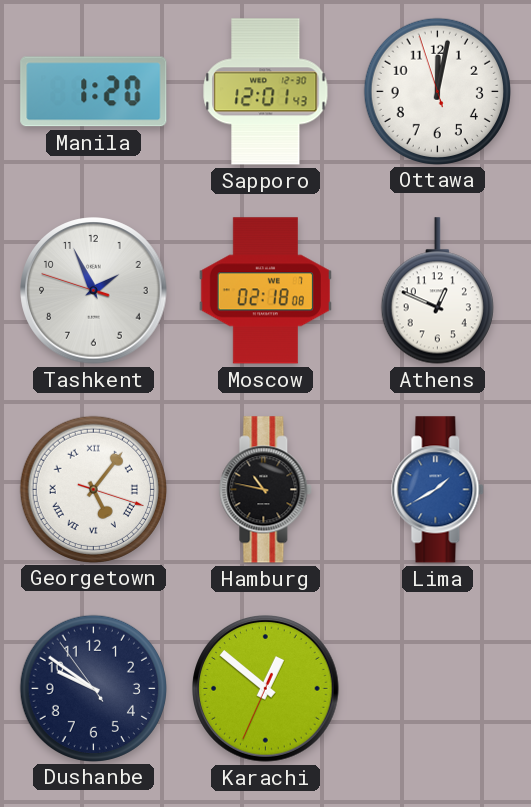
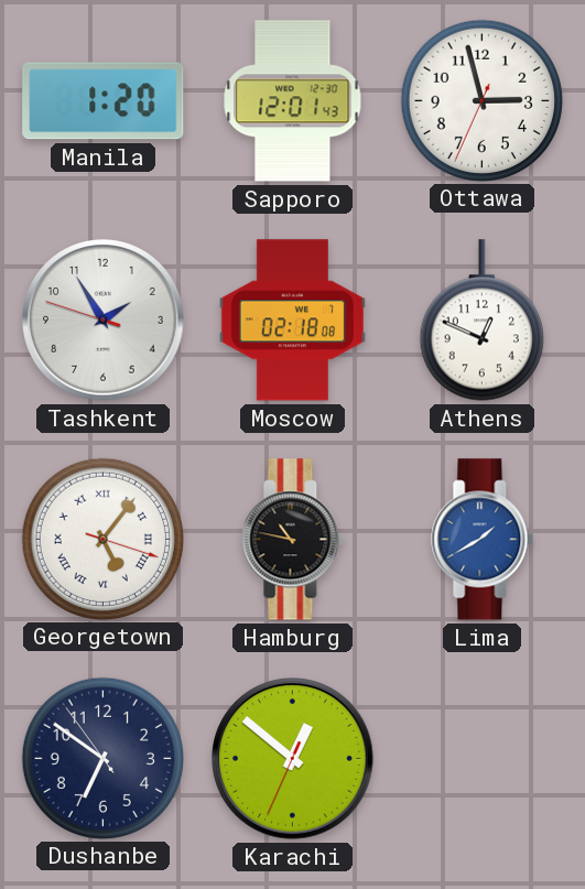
Ottawa: 12:01 -> 2:57
Tashkent: 1:55 -> 1:54
Dushanbe: 9:50 -> 6:50
